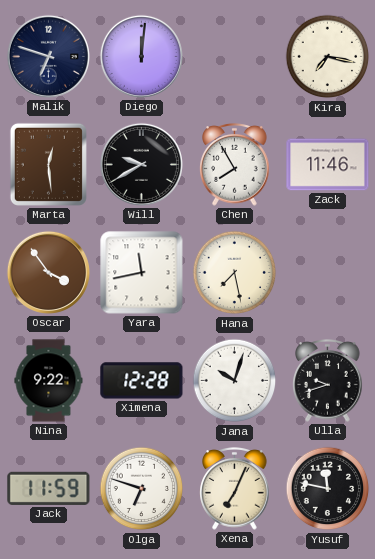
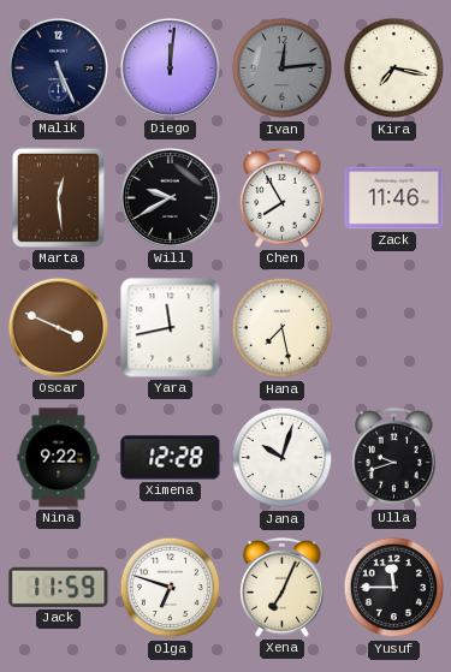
Malik: 6:48 -> 5:26
Ivan: none -> 12:14
Oscar: 3:54 -> 3:49
Yusuf: 11:47 -> 11:45
